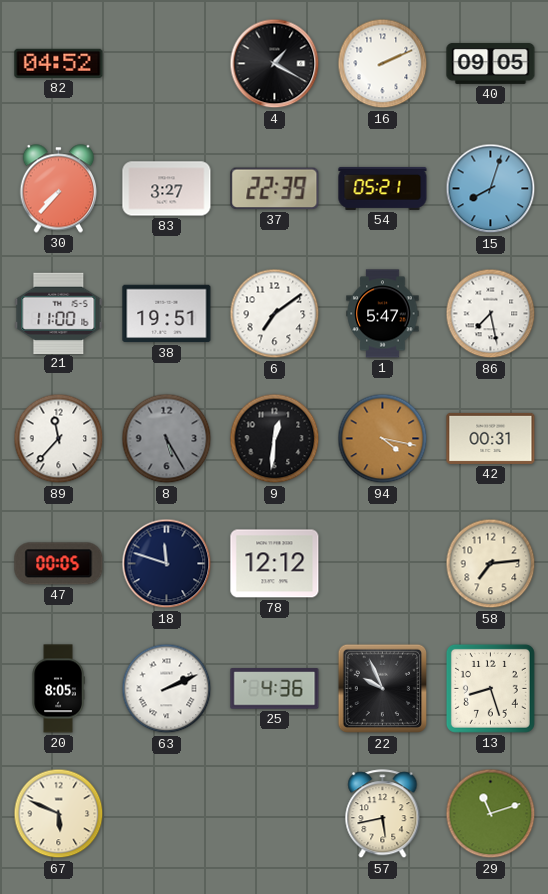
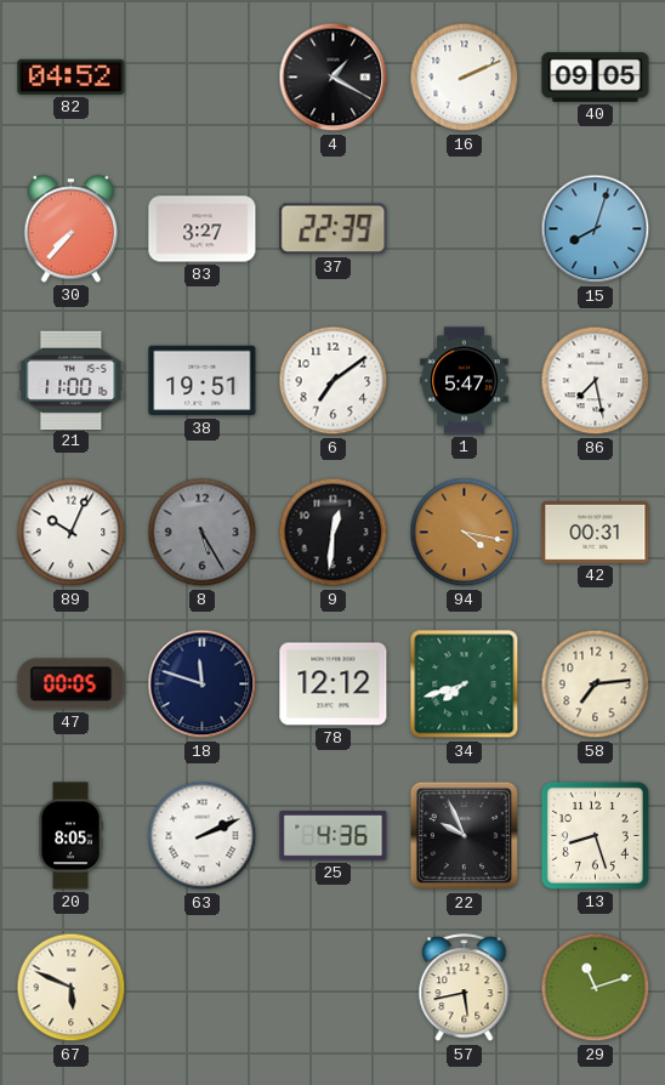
54: 05:21 -> none
89: 11:37 -> 10:04
34: none -> 7:42
